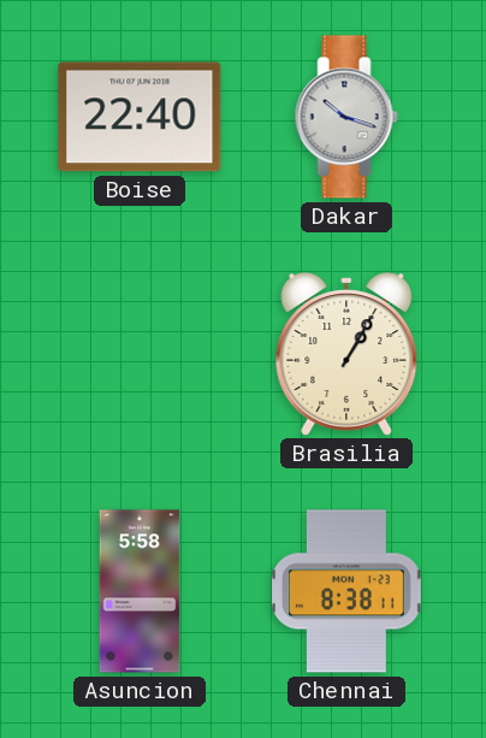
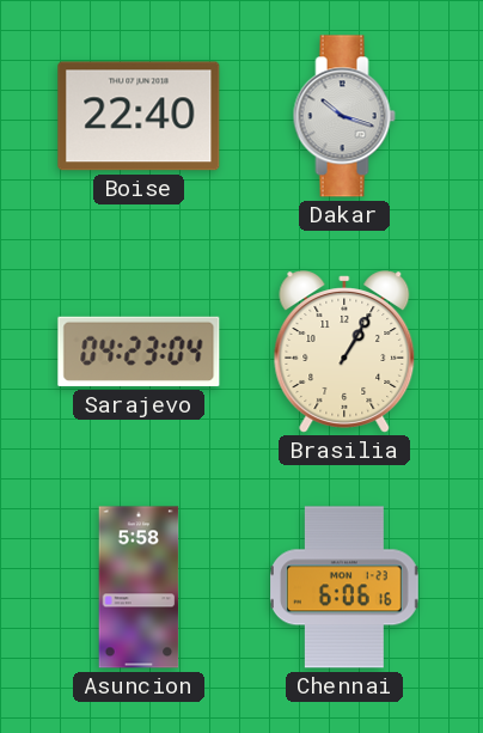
Sarajevo: none -> 04:23
Chennai: 8:38 -> 6:06
